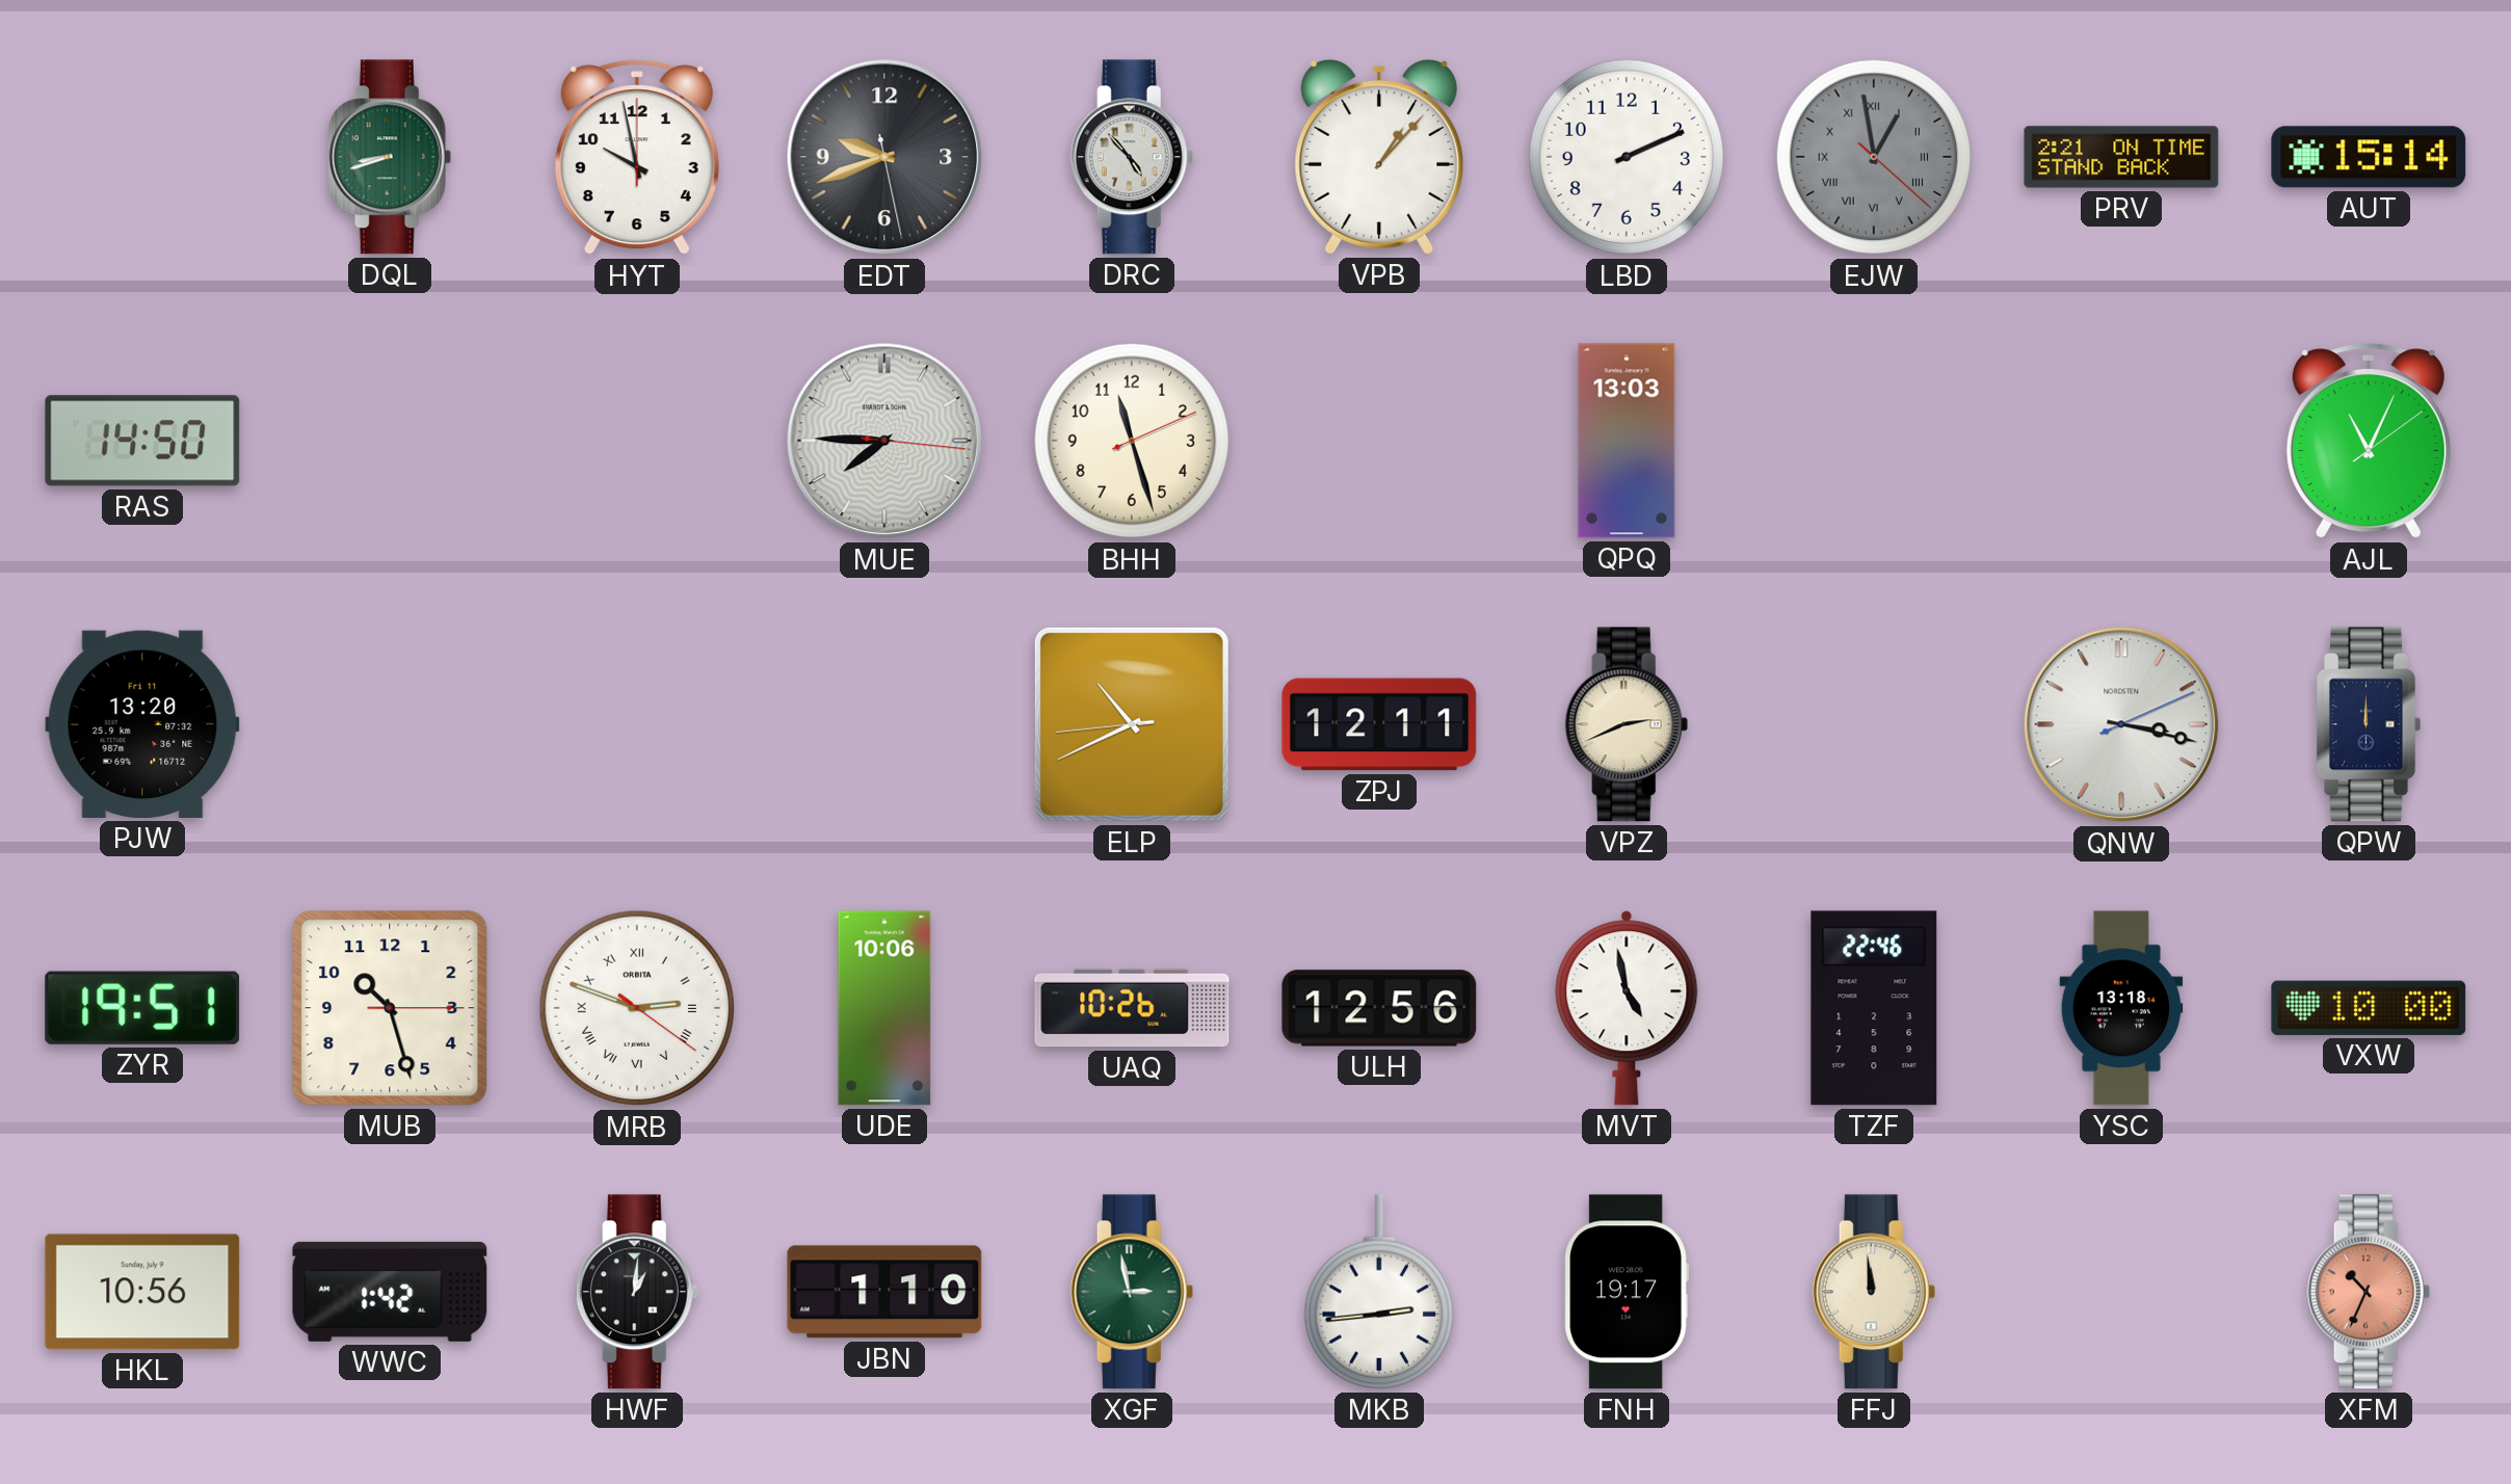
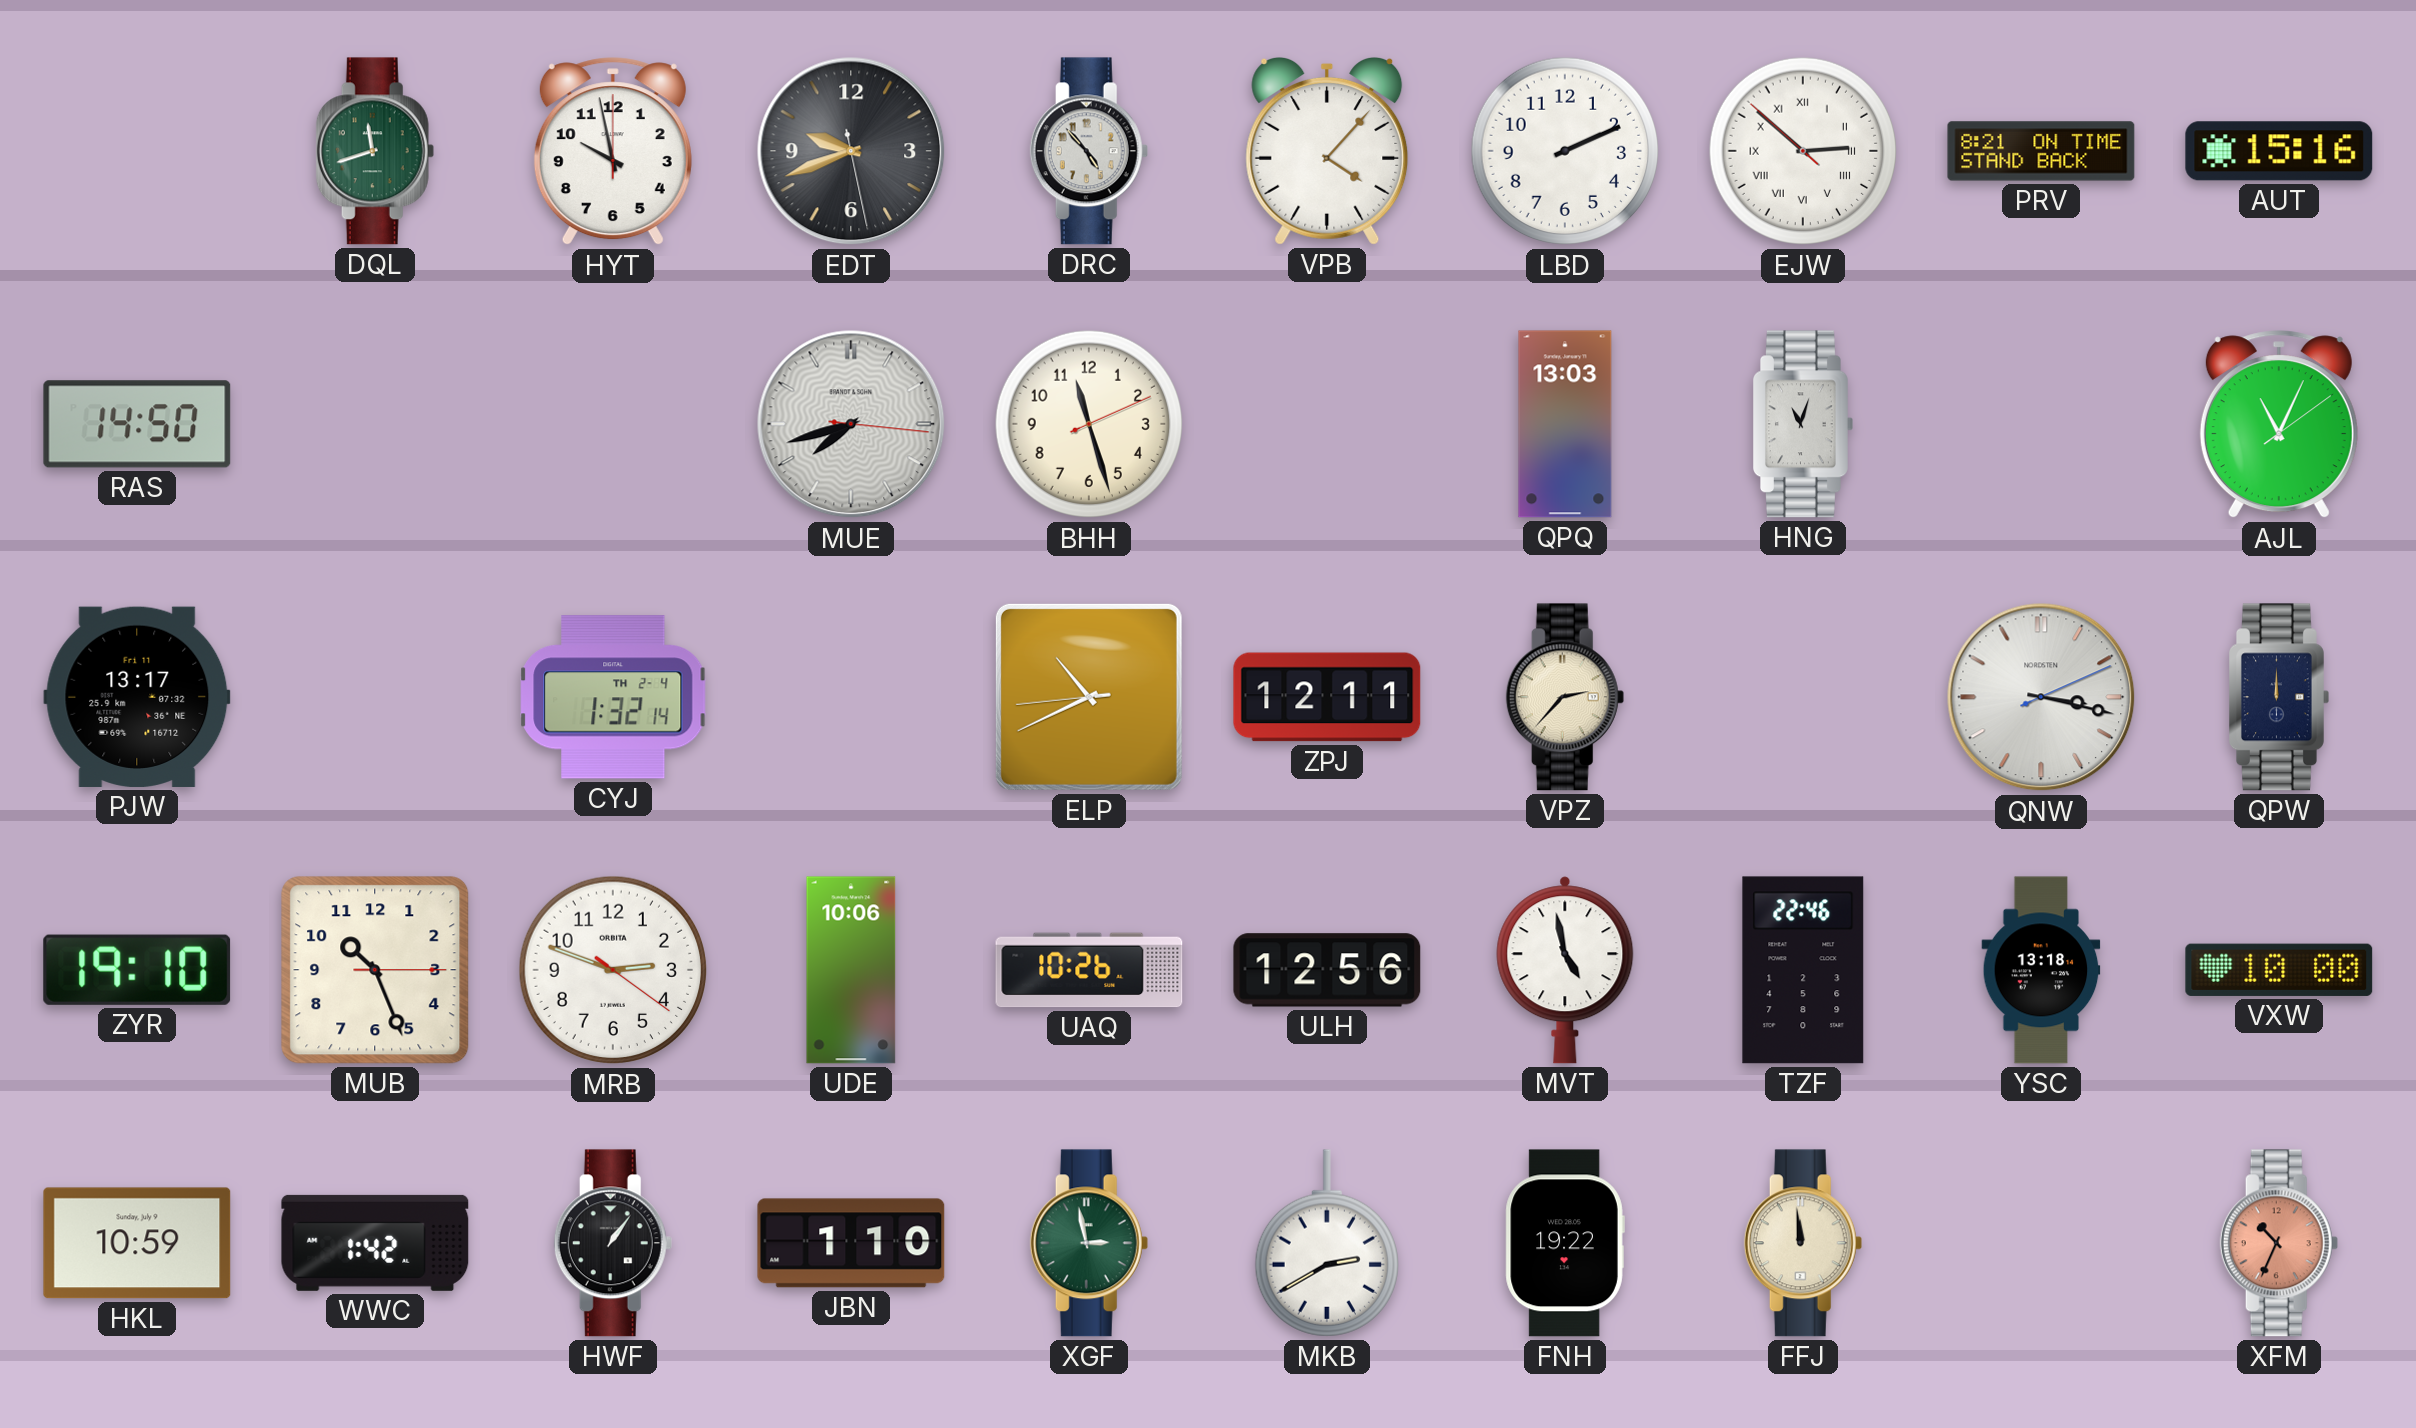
DQL: 8:42 -> 11:42
VPB: 1:07 -> 4:07
EJW: 12:58 -> 2:51
EJW dial: grey -> white
PRV: 2:21 -> 8:21
AUT: 15:14 -> 15:16
MUE: 7:45 -> 7:42
HNG: none -> 11:03
PJW: 13:20 -> 13:17
CYJ: none -> 1:32
VPZ: 2:41 -> 2:37
ZYR: 19:51 -> 19:10
MUB: 10:27 -> 10:26
MRB numerals: Roman -> Arabic
HKL: 10:56 -> 10:59
HWF: 1:01 -> 1:06
MKB: 2:44 -> 2:40
FNH: 19:17 -> 19:22
